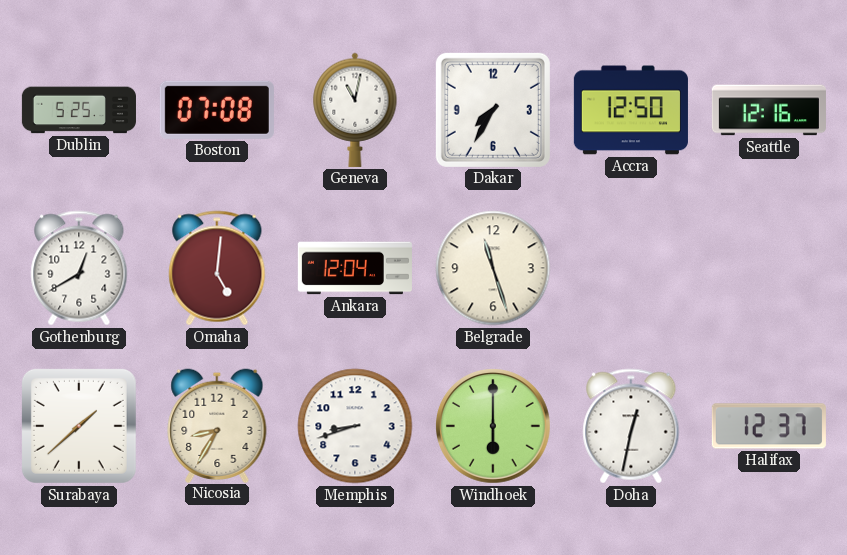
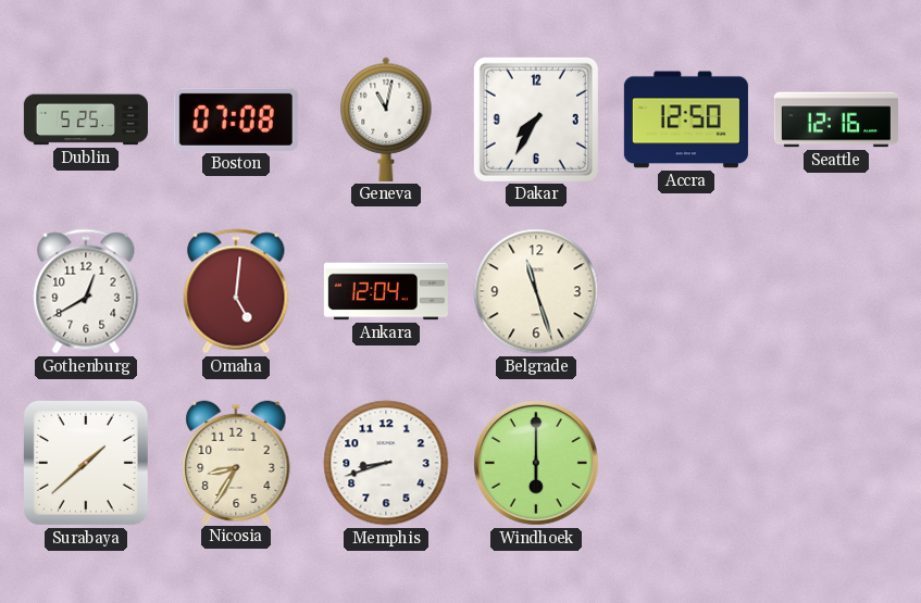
Doha: 12:32 -> none
Halifax: 12:37 -> none
